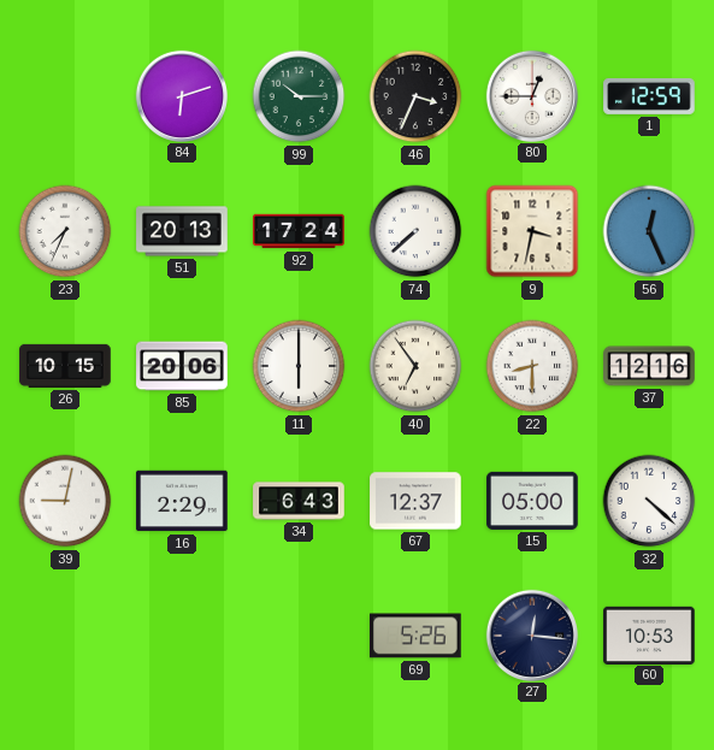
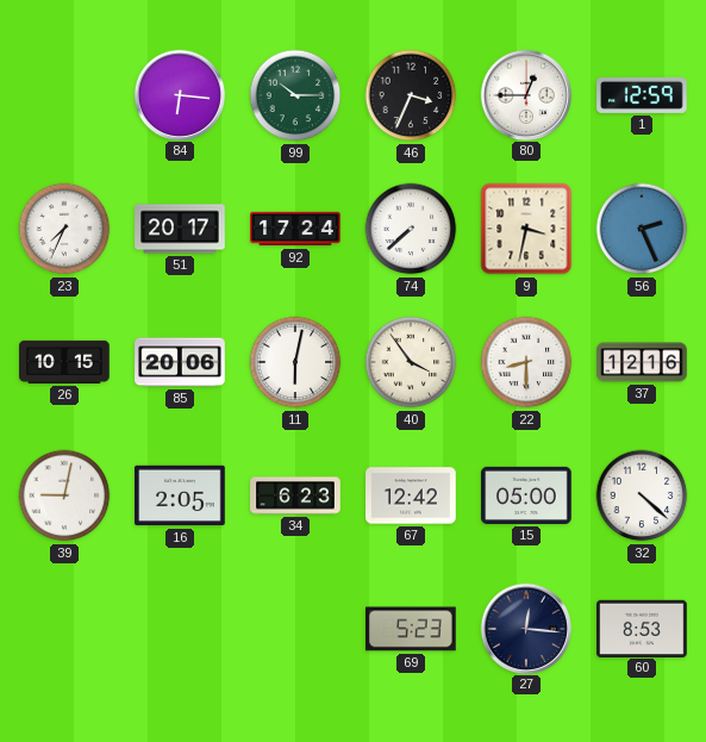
84: 6:12 -> 6:16
51: 20:13 -> 20:17
56: 12:26 -> 2:26
11: 6:00 -> 6:02
40: 6:54 -> 3:54
16: 2:29 -> 2:05
34: 6:43 -> 6:23
67: 12:37 -> 12:42
69: 5:26 -> 5:23
60: 10:53 -> 8:53
